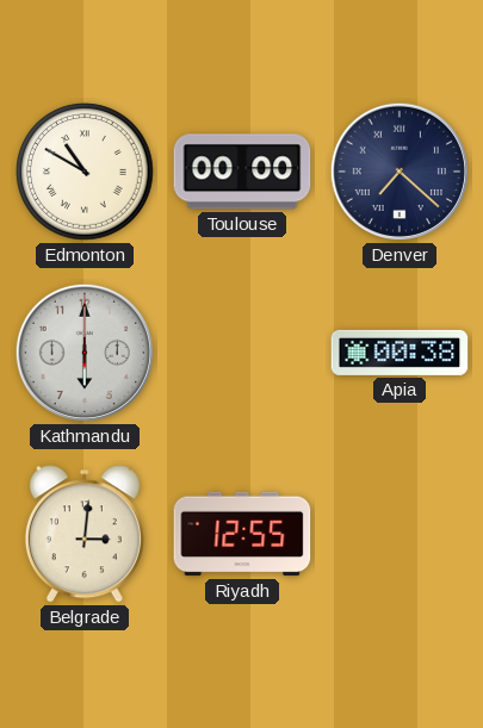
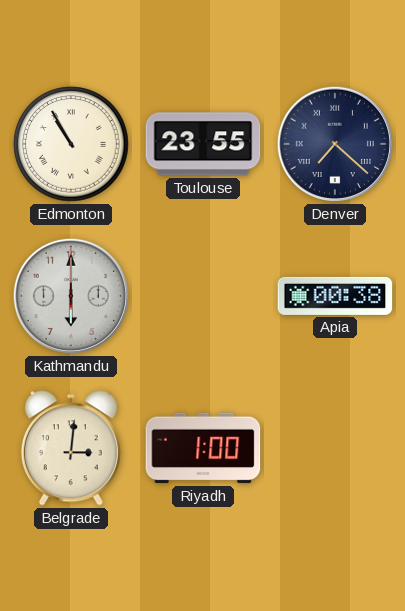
Edmonton: 10:50 -> 10:55
Toulouse: 00:00 -> 23:55
Riyadh: 12:55 -> 1:00
